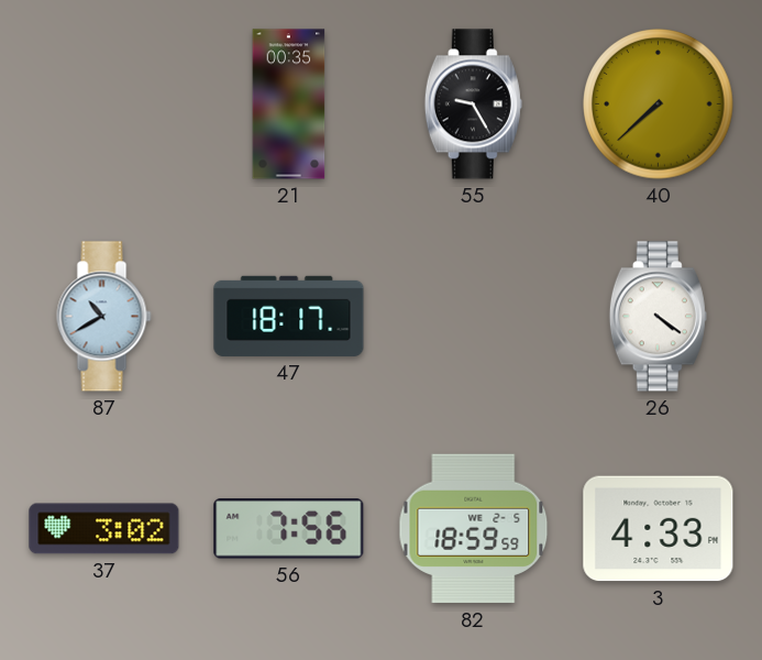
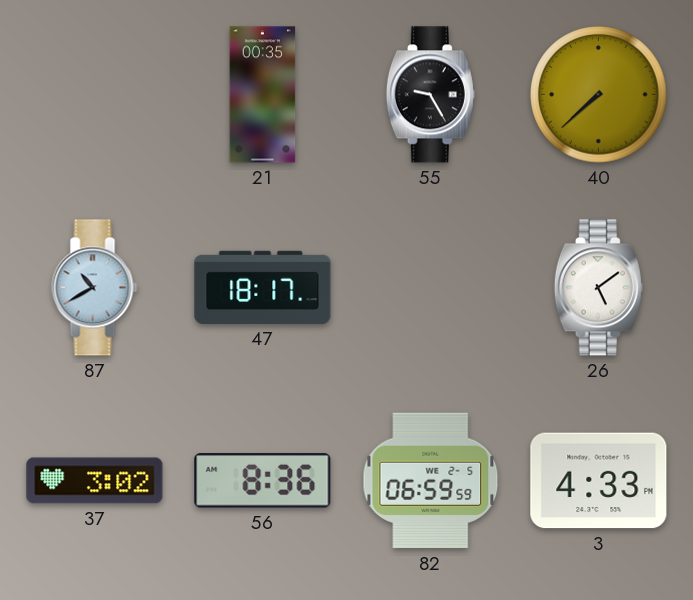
26: 4:21 -> 5:09
56: 7:56 -> 8:36
82: 18:59 -> 06:59
